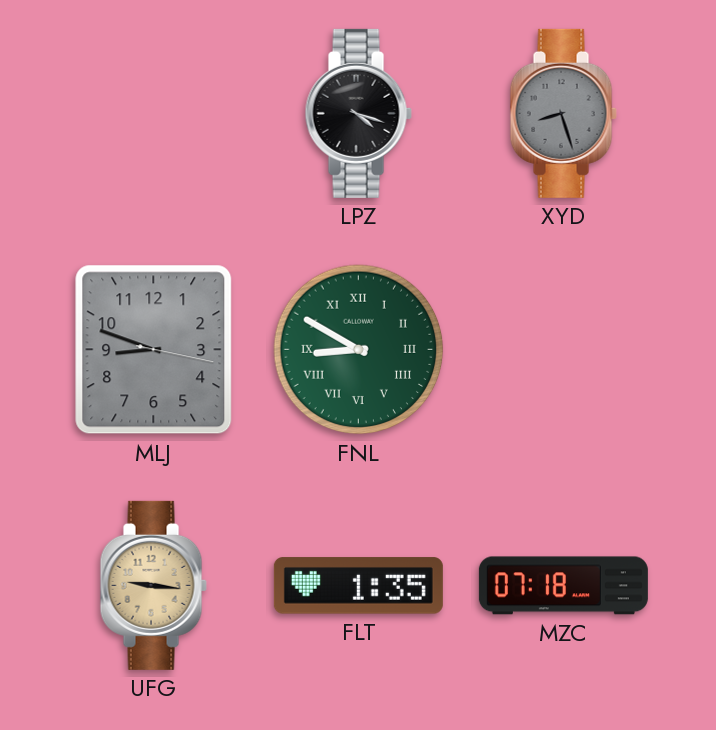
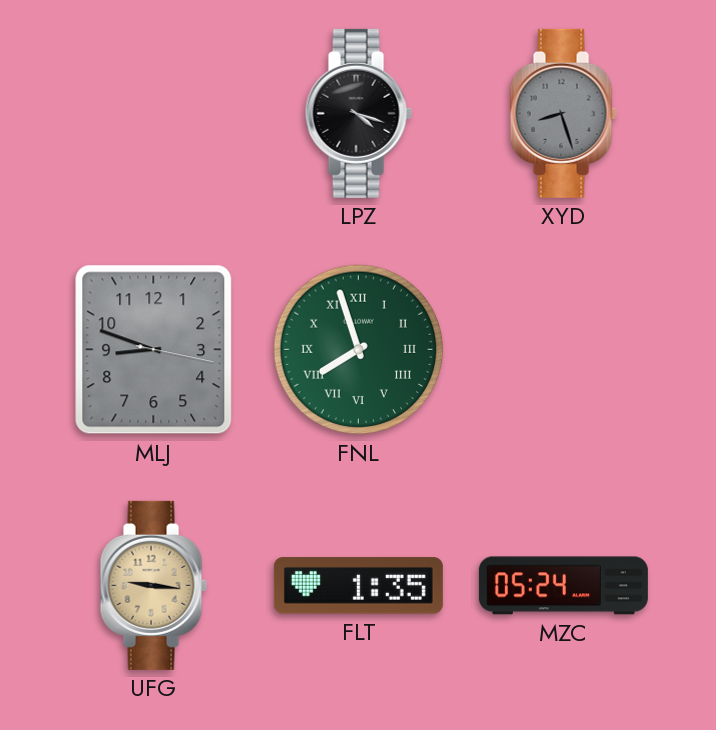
FNL: 8:50 -> 7:57
MZC: 07:18 -> 05:24
